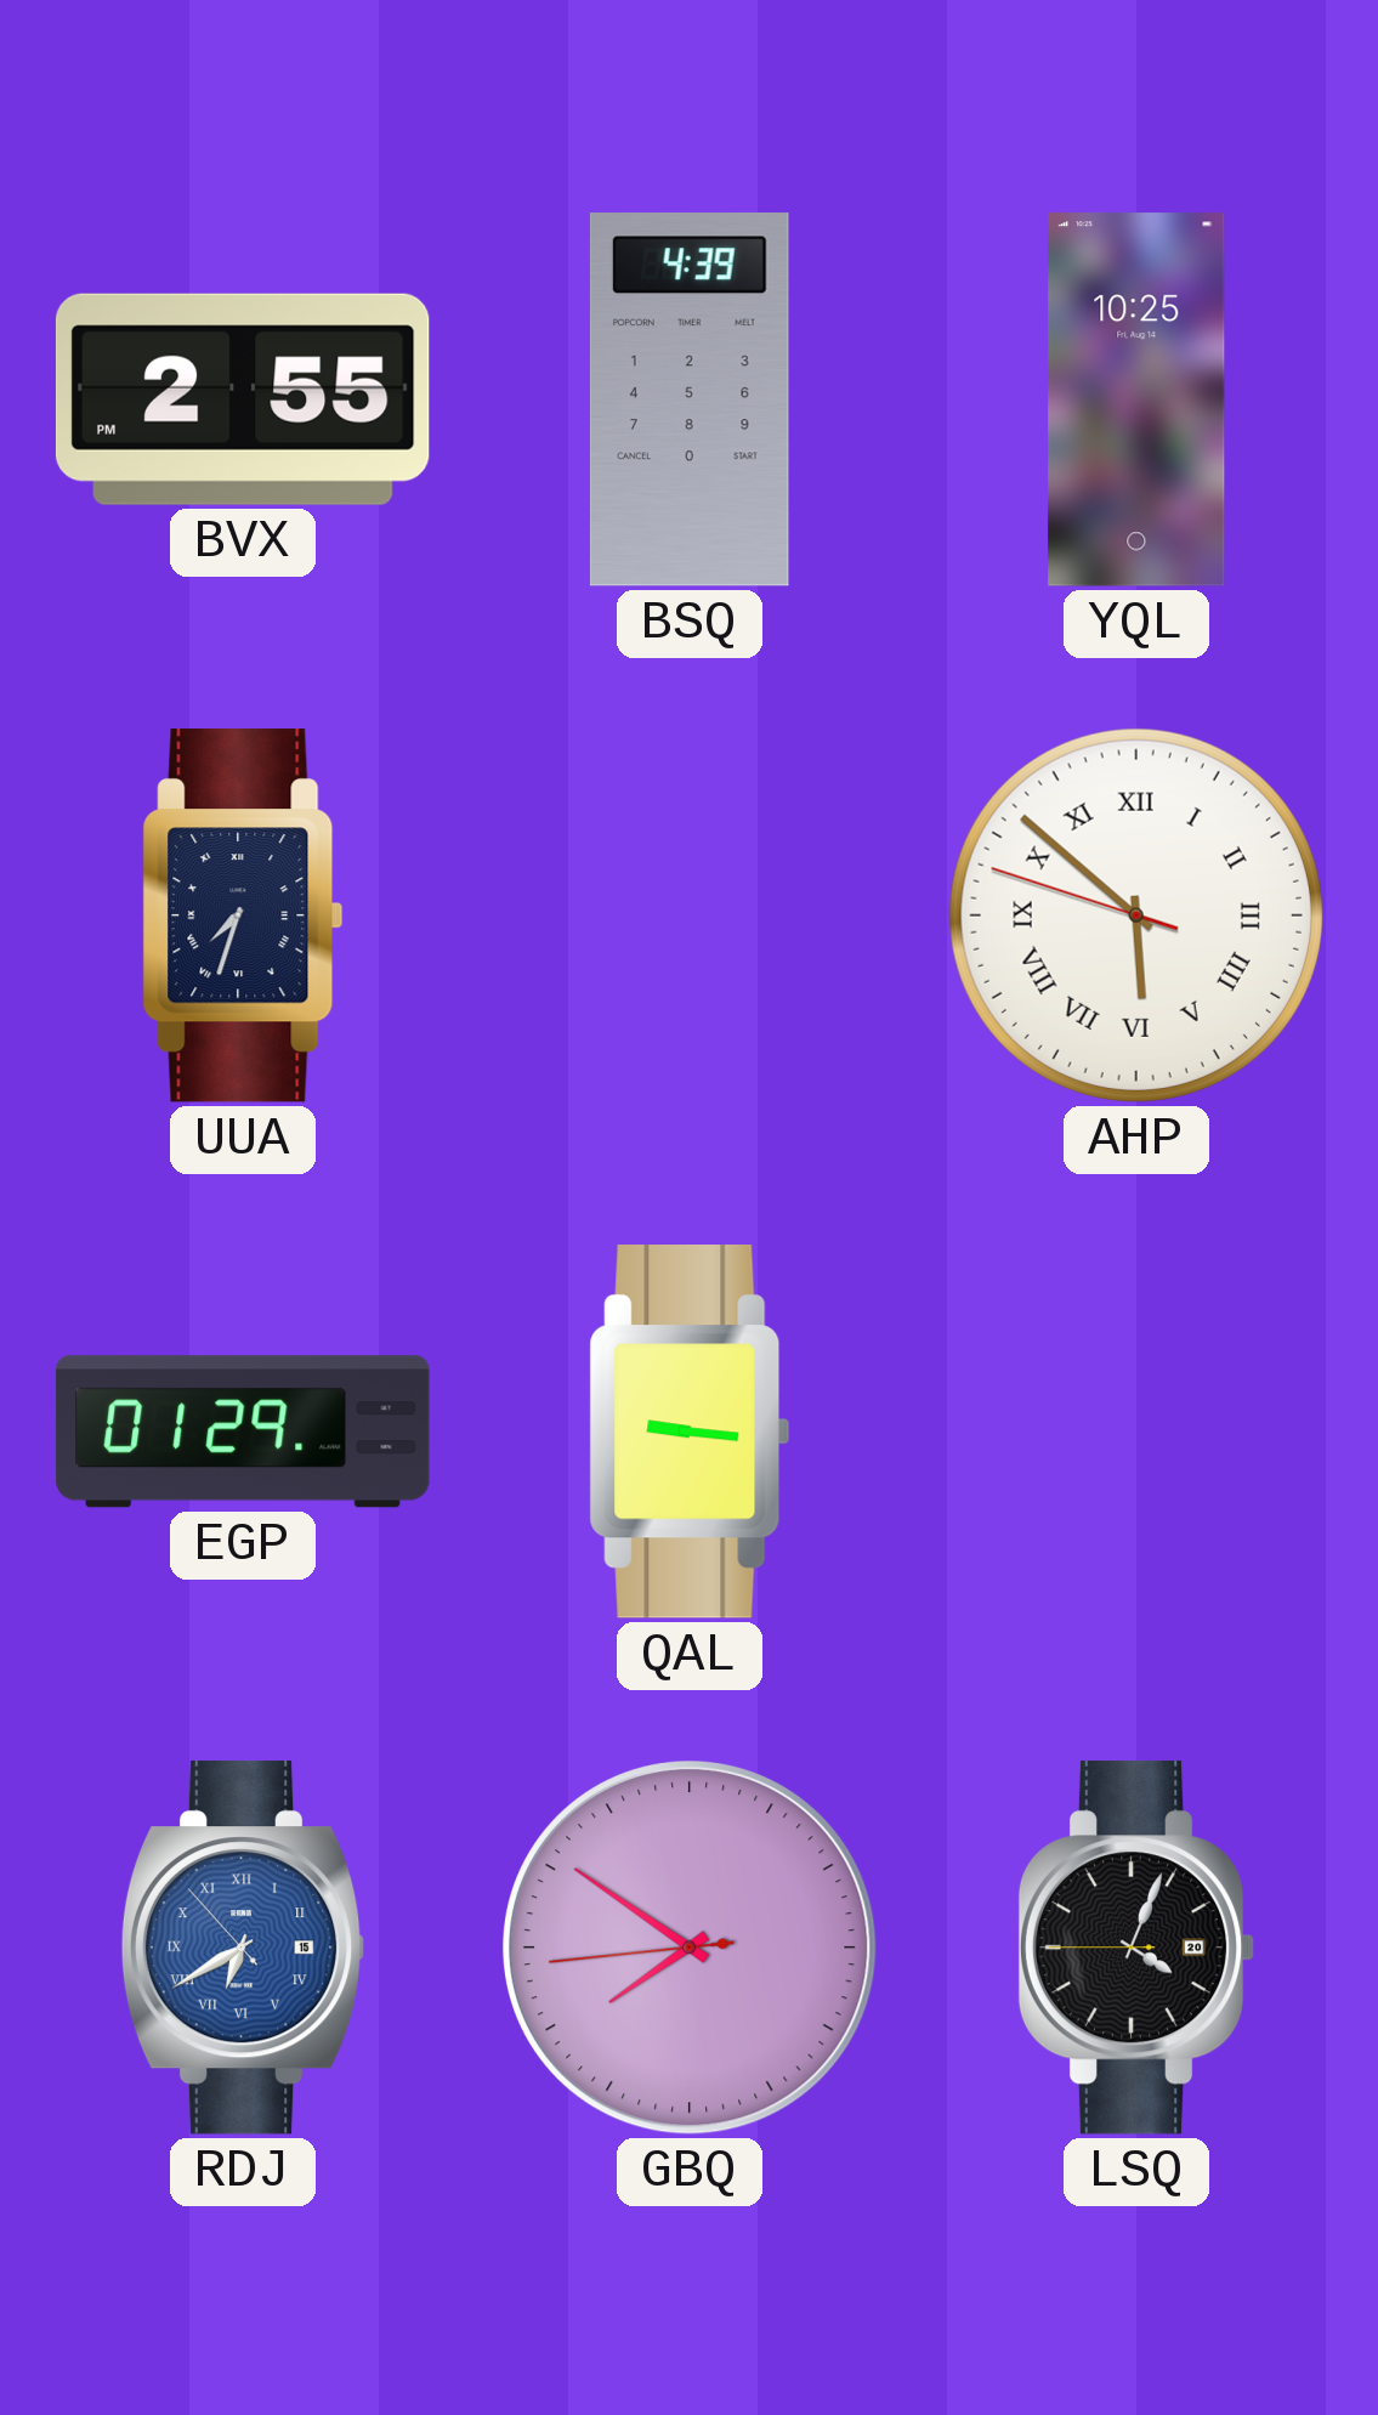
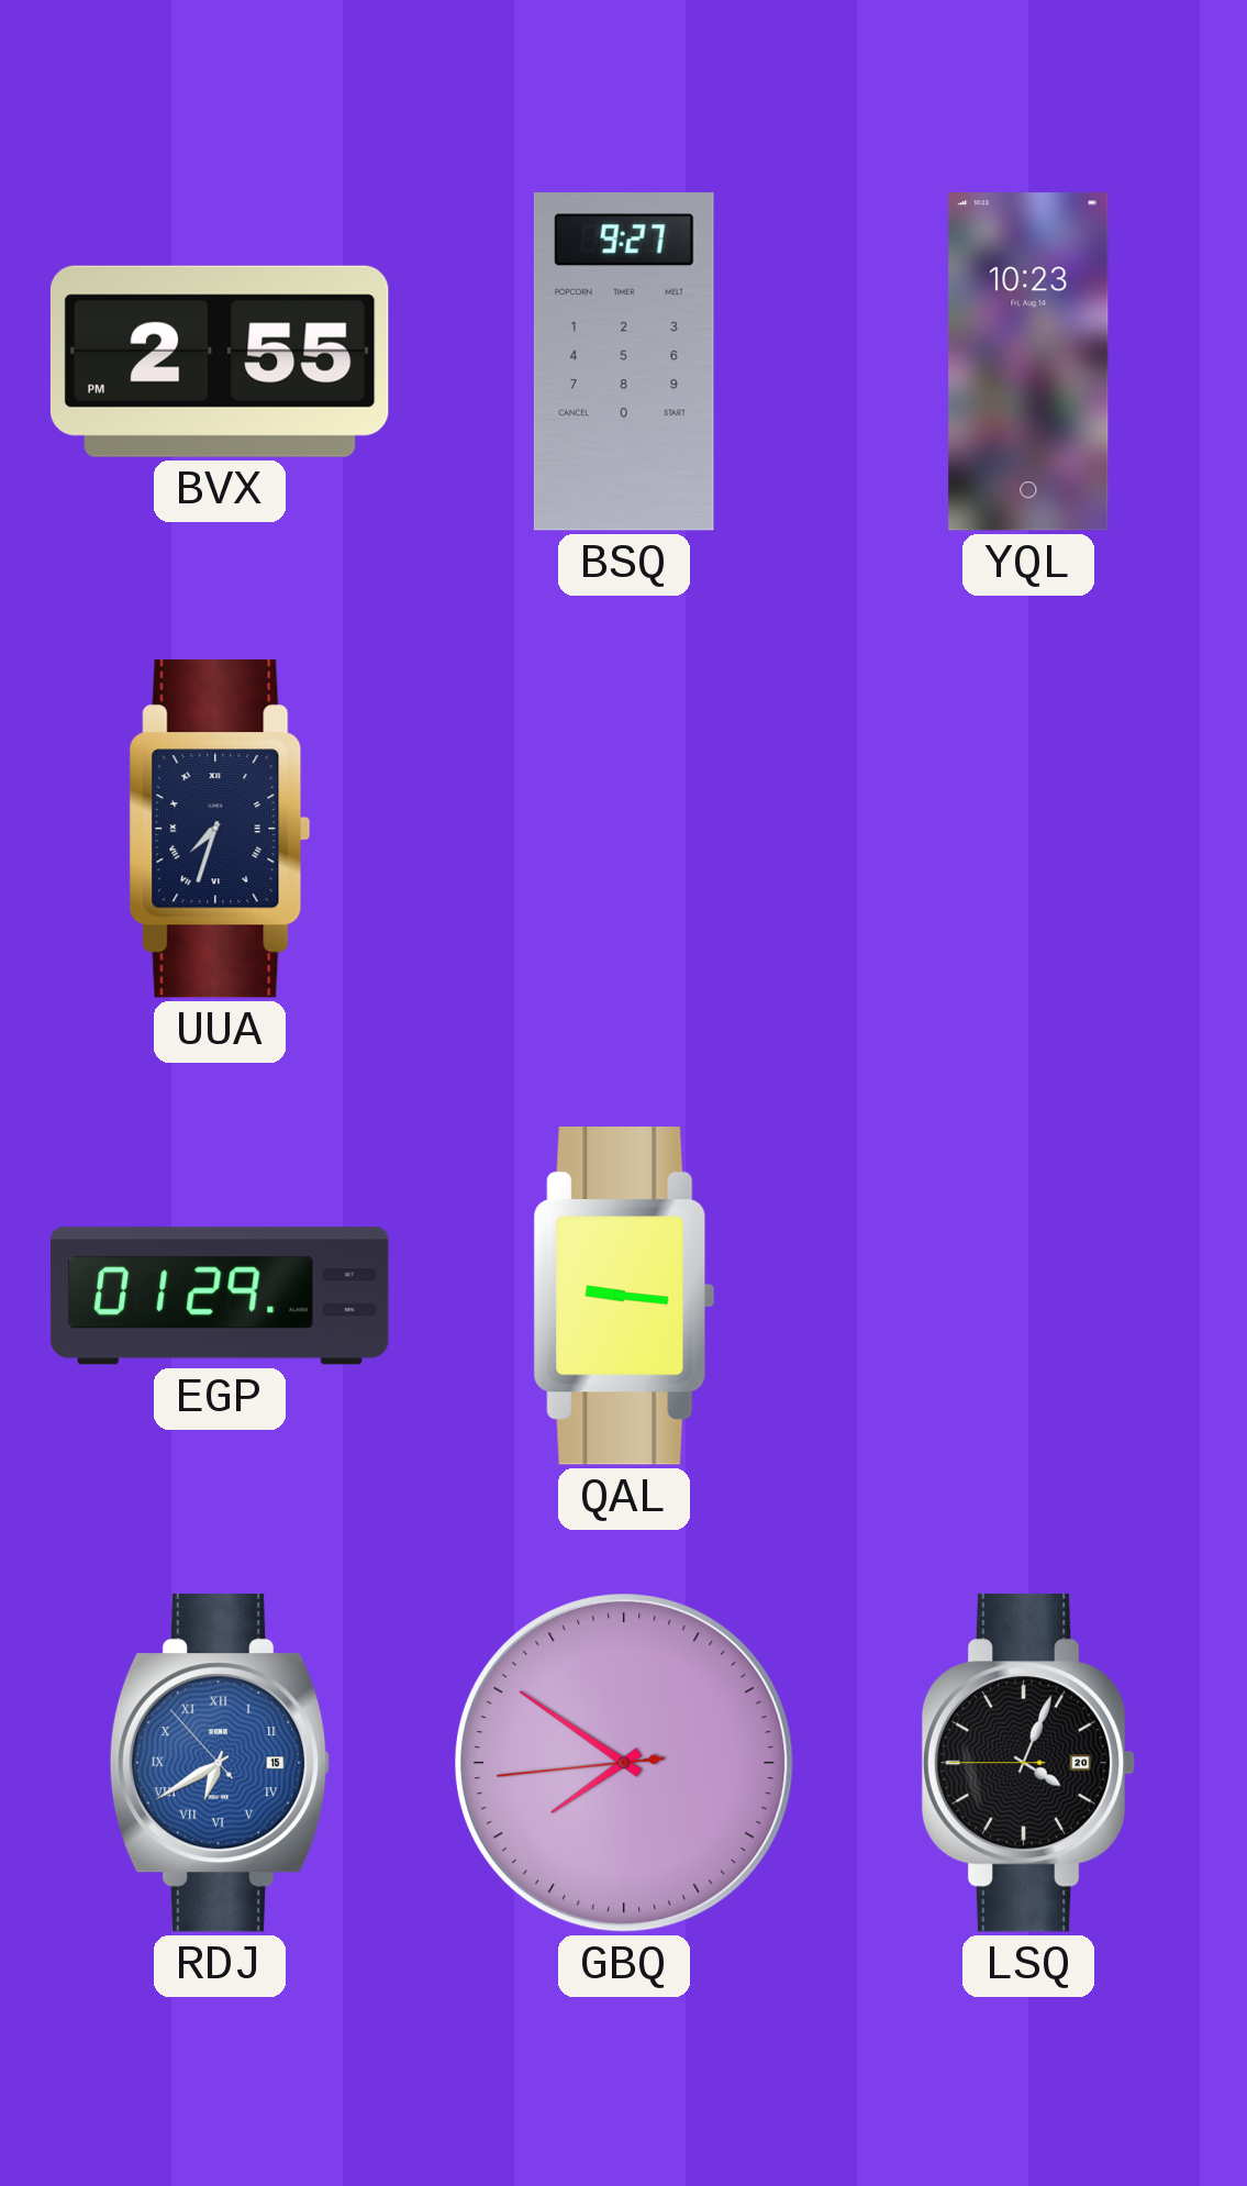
BSQ: 4:39 -> 9:27
YQL: 10:25 -> 10:23
AHP: 5:51 -> none
